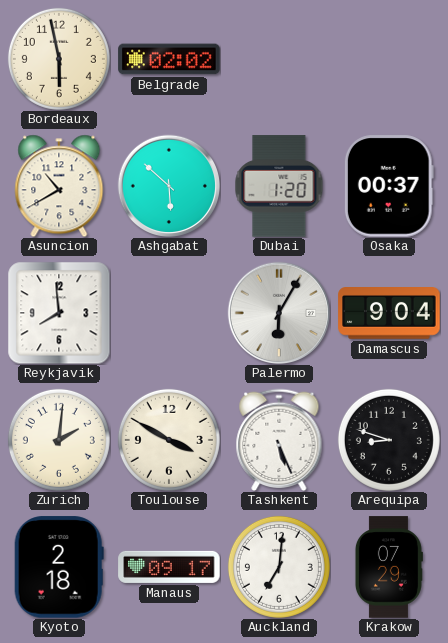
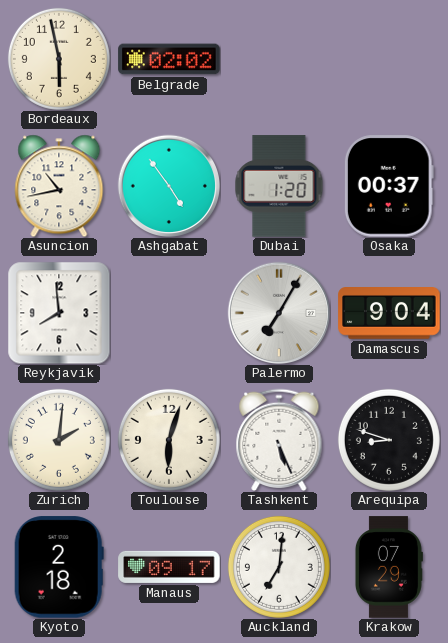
Asuncion: 10:40 -> 10:43
Ashgabat: 5:52 -> 4:54
Palermo: 6:05 -> 7:05
Toulouse: 3:50 -> 6:03
